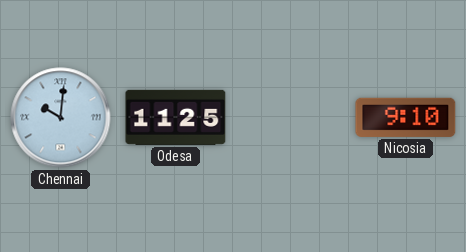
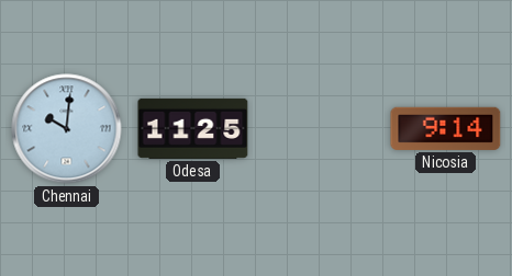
Nicosia: 9:10 -> 9:14
